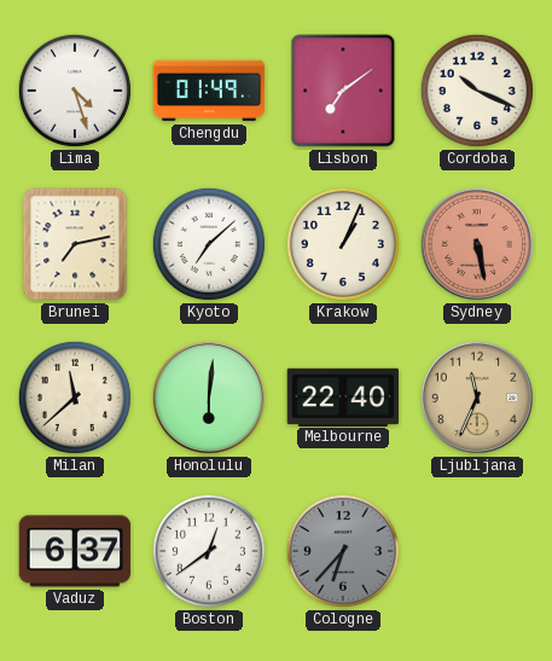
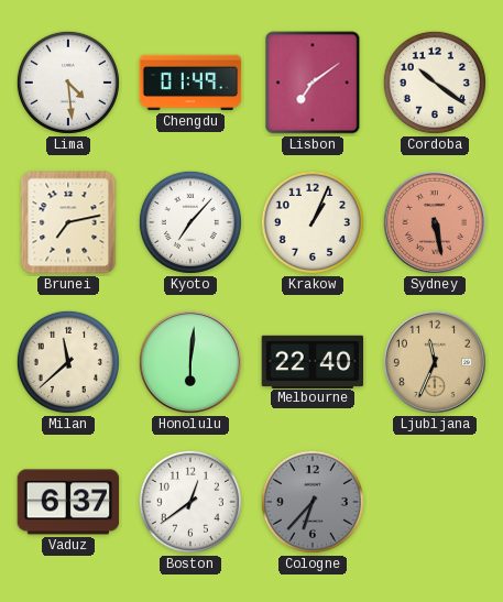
Lima: 4:27 -> 4:29
Cordoba: 10:19 -> 10:21
Kyoto: 7:08 -> 7:07
